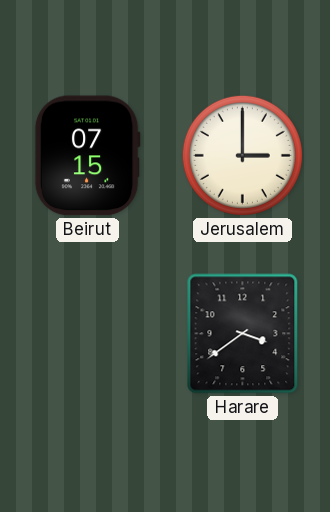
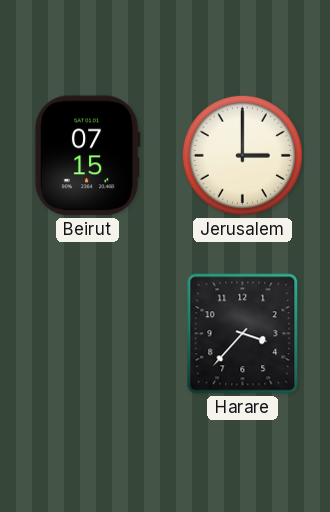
Harare: 3:39 -> 3:37
